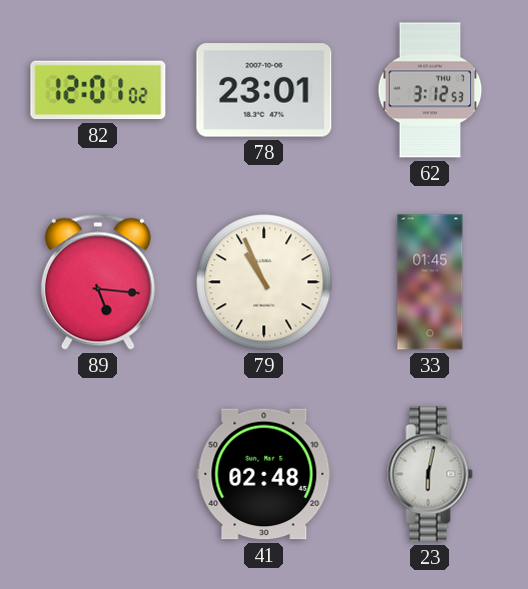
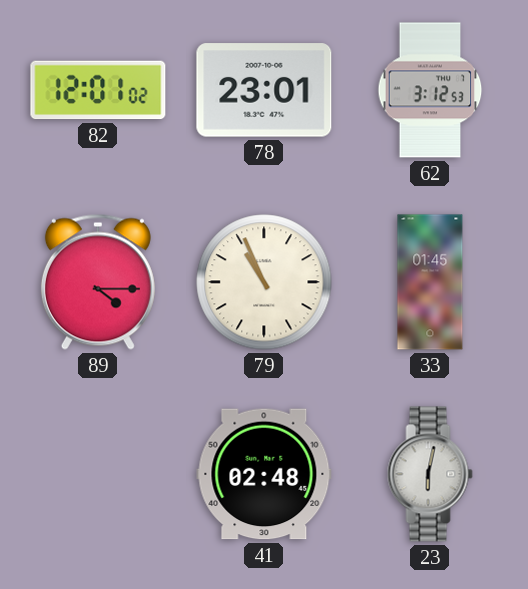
89: 5:16 -> 4:15
